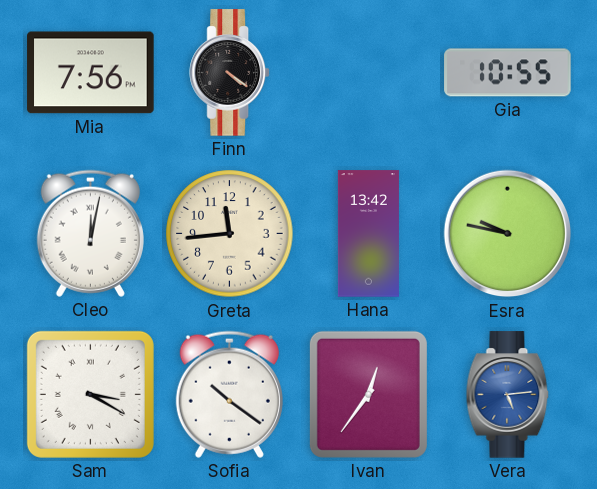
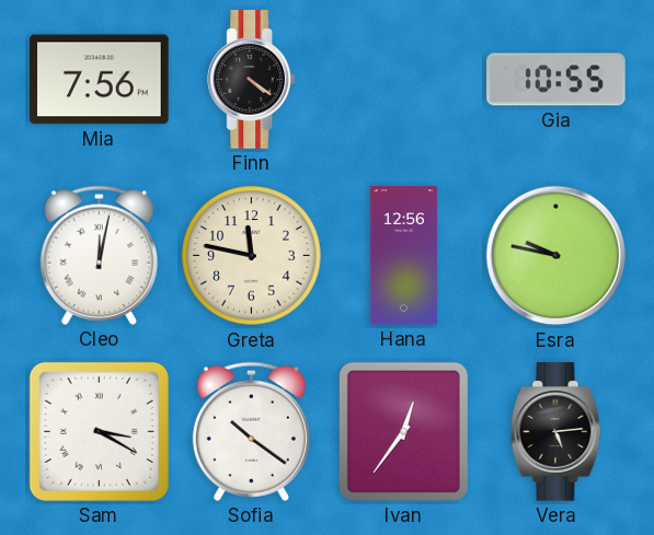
Greta: 11:44 -> 11:47
Hana: 13:42 -> 12:56
Vera dial: blue -> black
